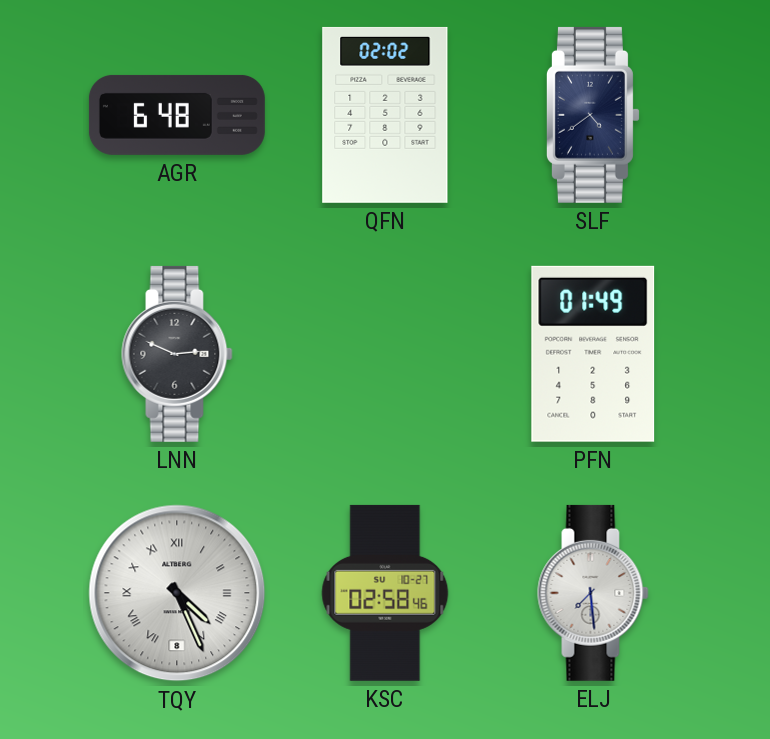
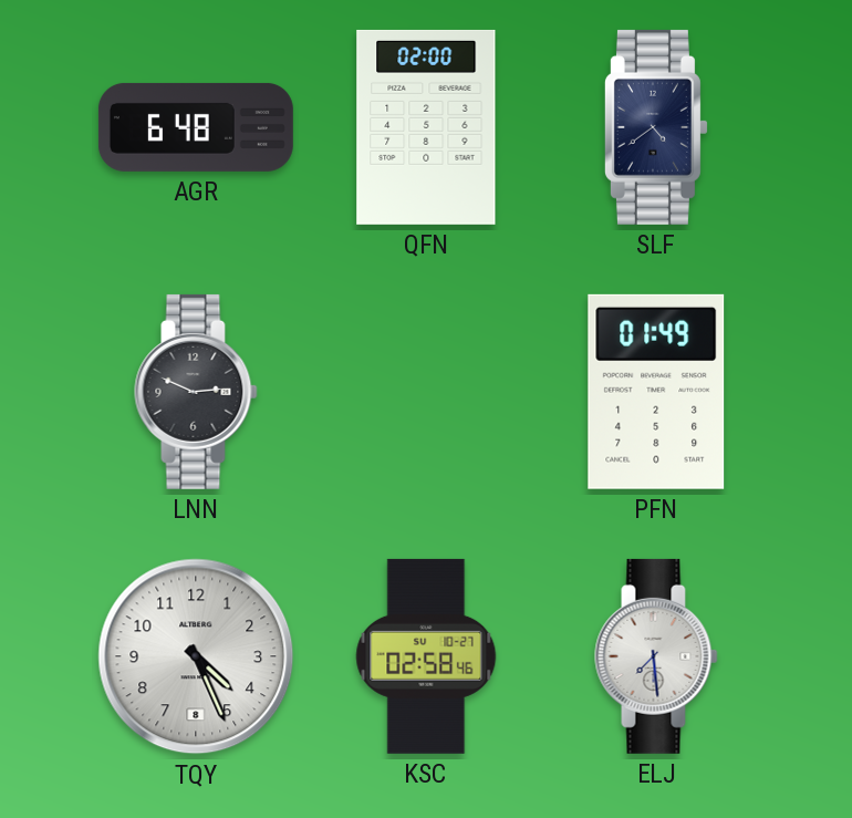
QFN: 02:02 -> 02:00
TQY numerals: Roman -> Arabic
